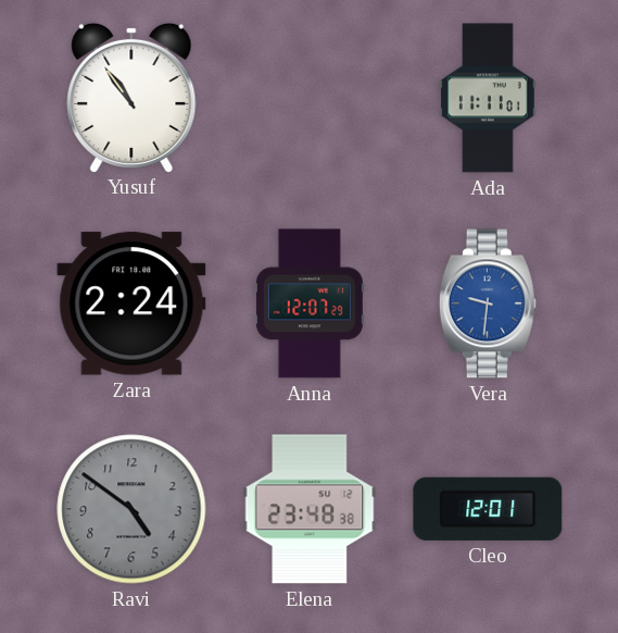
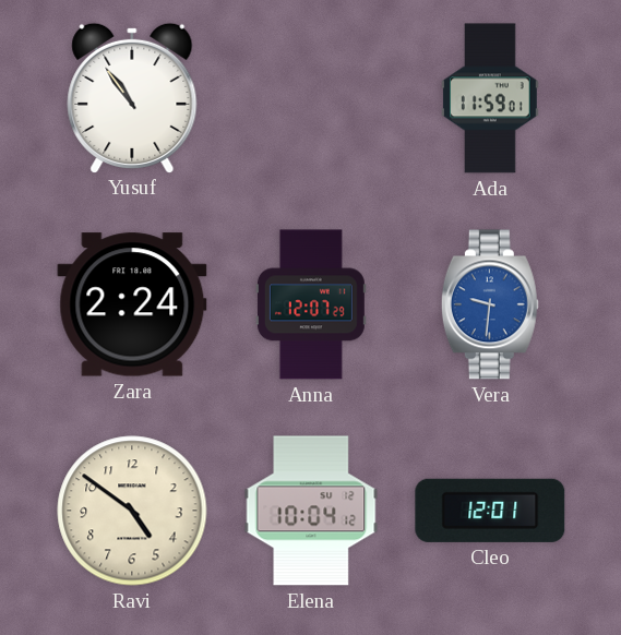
Ada: 11:11 -> 11:59
Ravi dial: grey -> cream
Elena: 23:48 -> 10:04
